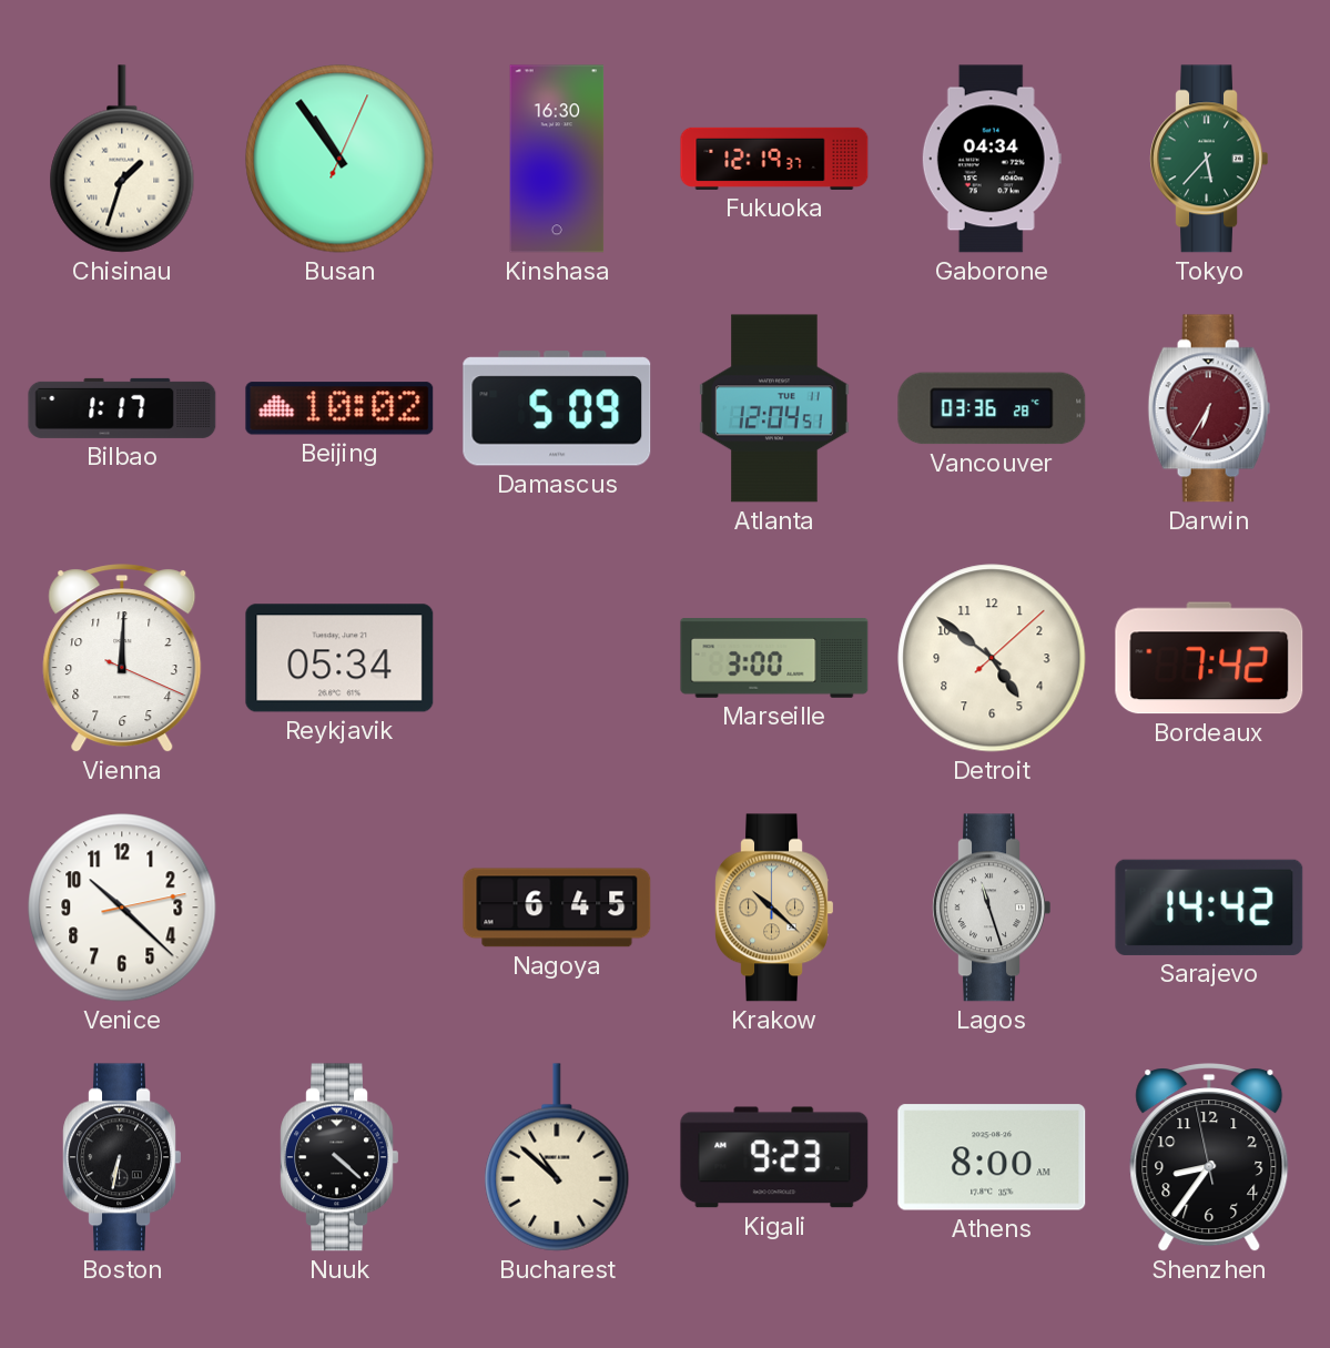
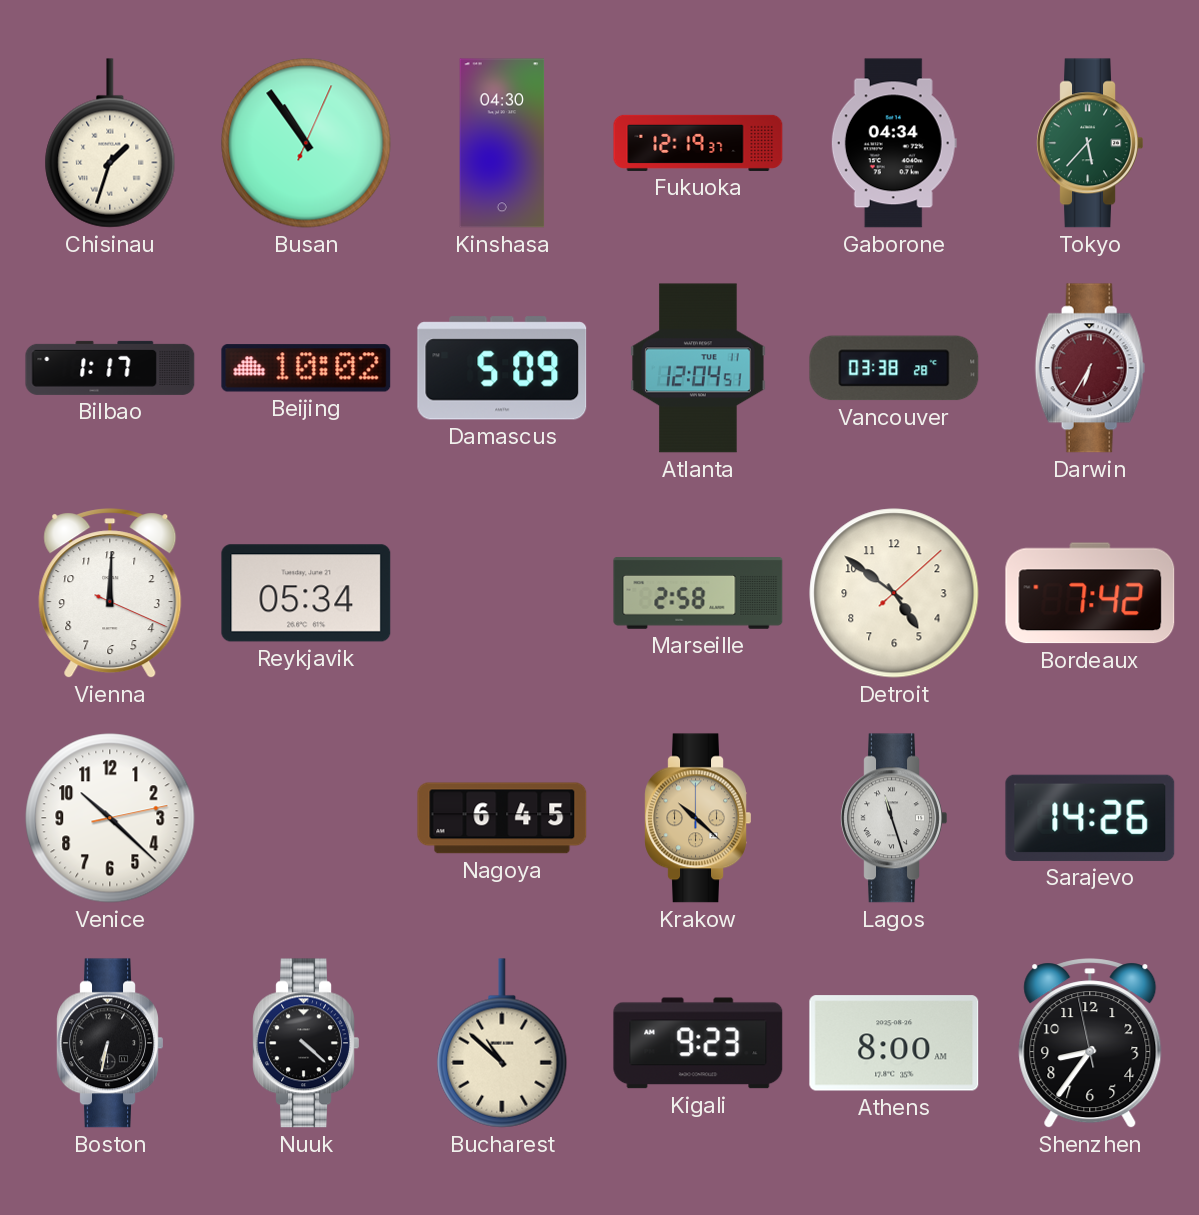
Kinshasa: 16:30 -> 04:30
Vancouver: 03:36 -> 03:38
Marseille: 3:00 -> 2:58
Sarajevo: 14:42 -> 14:26
